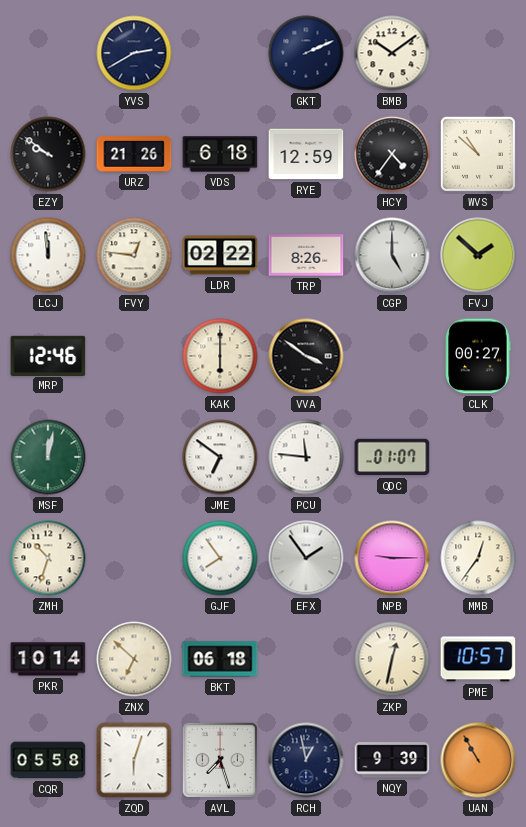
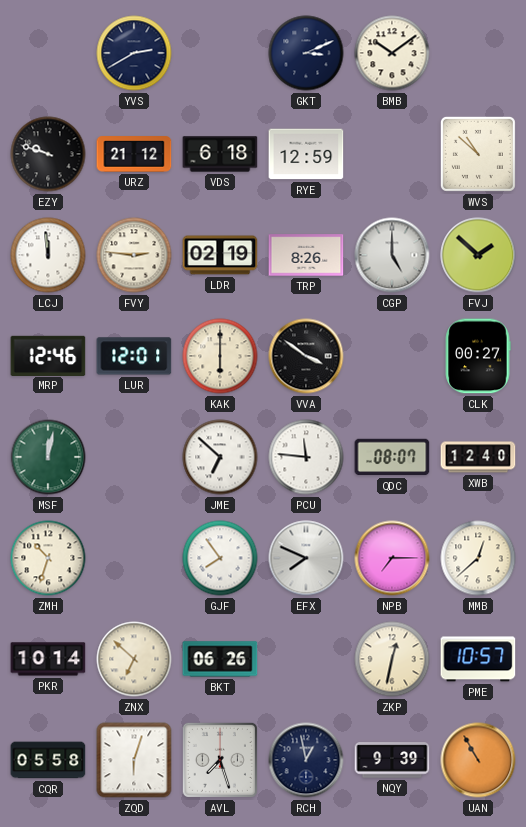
GKT: 2:11 -> 3:11
EZY: 9:51 -> 9:48
URZ: 21:26 -> 21:12
HCY: 4:36 -> none
FVY: 12:46 -> 2:46
LDR: 02:22 -> 02:19
LUR: none -> 12:01
JME: 6:51 -> 6:52
QDC: 01:07 -> 08:07
XWB: none -> 12:40
EFX: 1:54 -> 7:49
NPB: 9:15 -> 7:15
MMB: 12:36 -> 12:38
BKT: 06:18 -> 06:26
